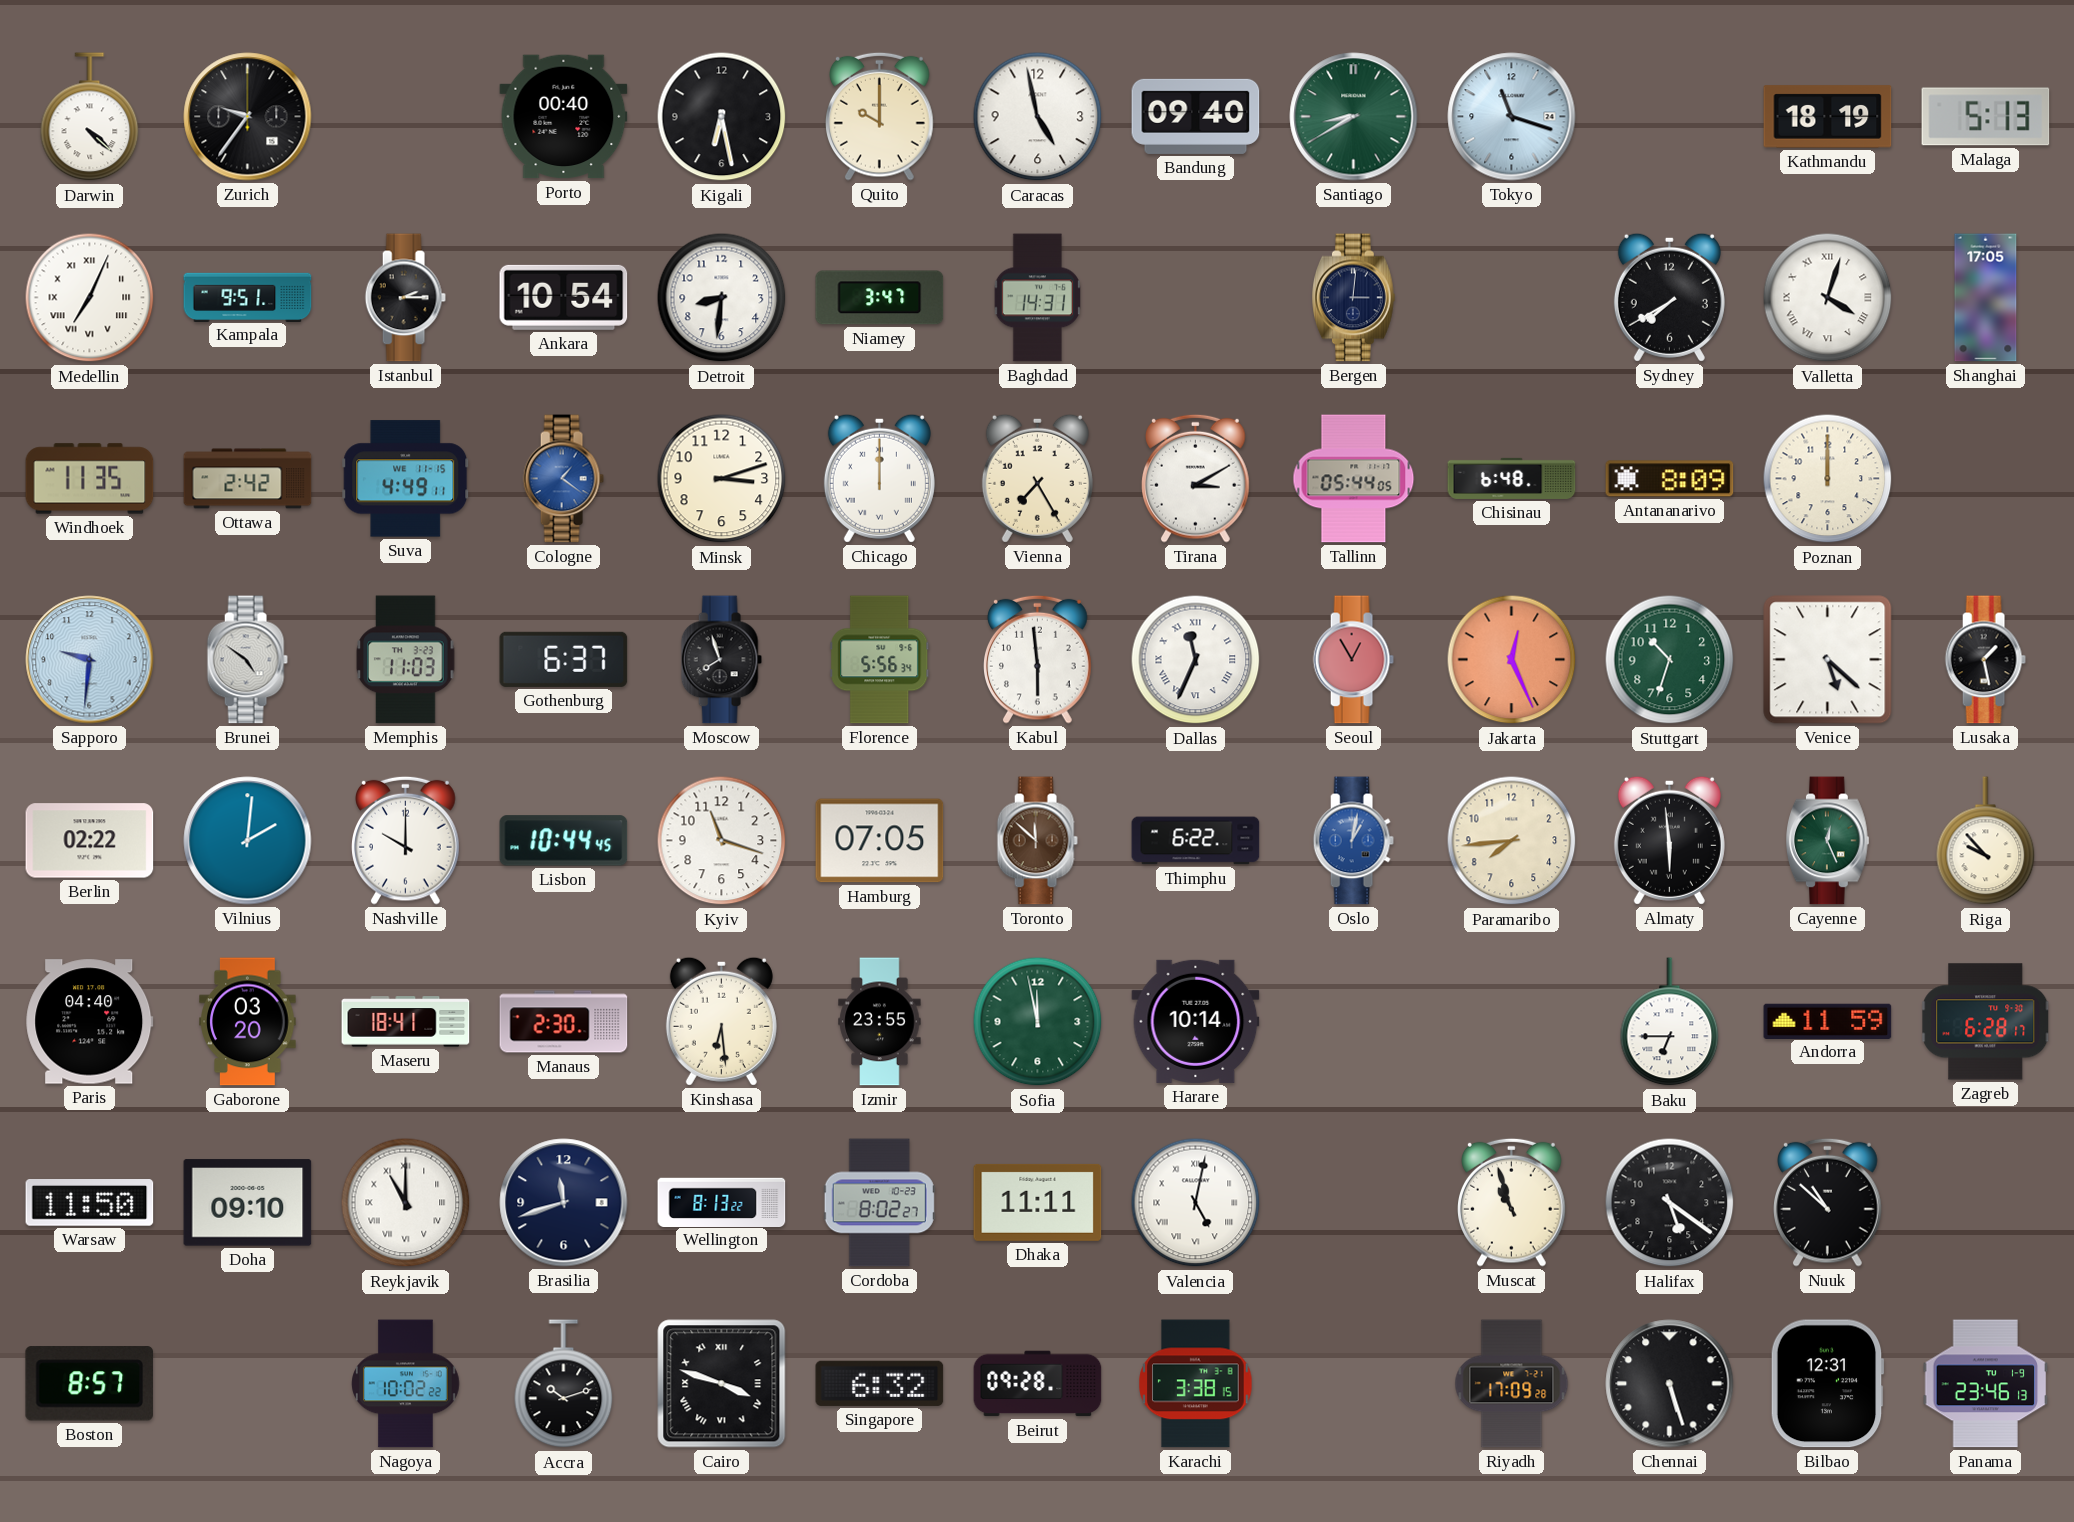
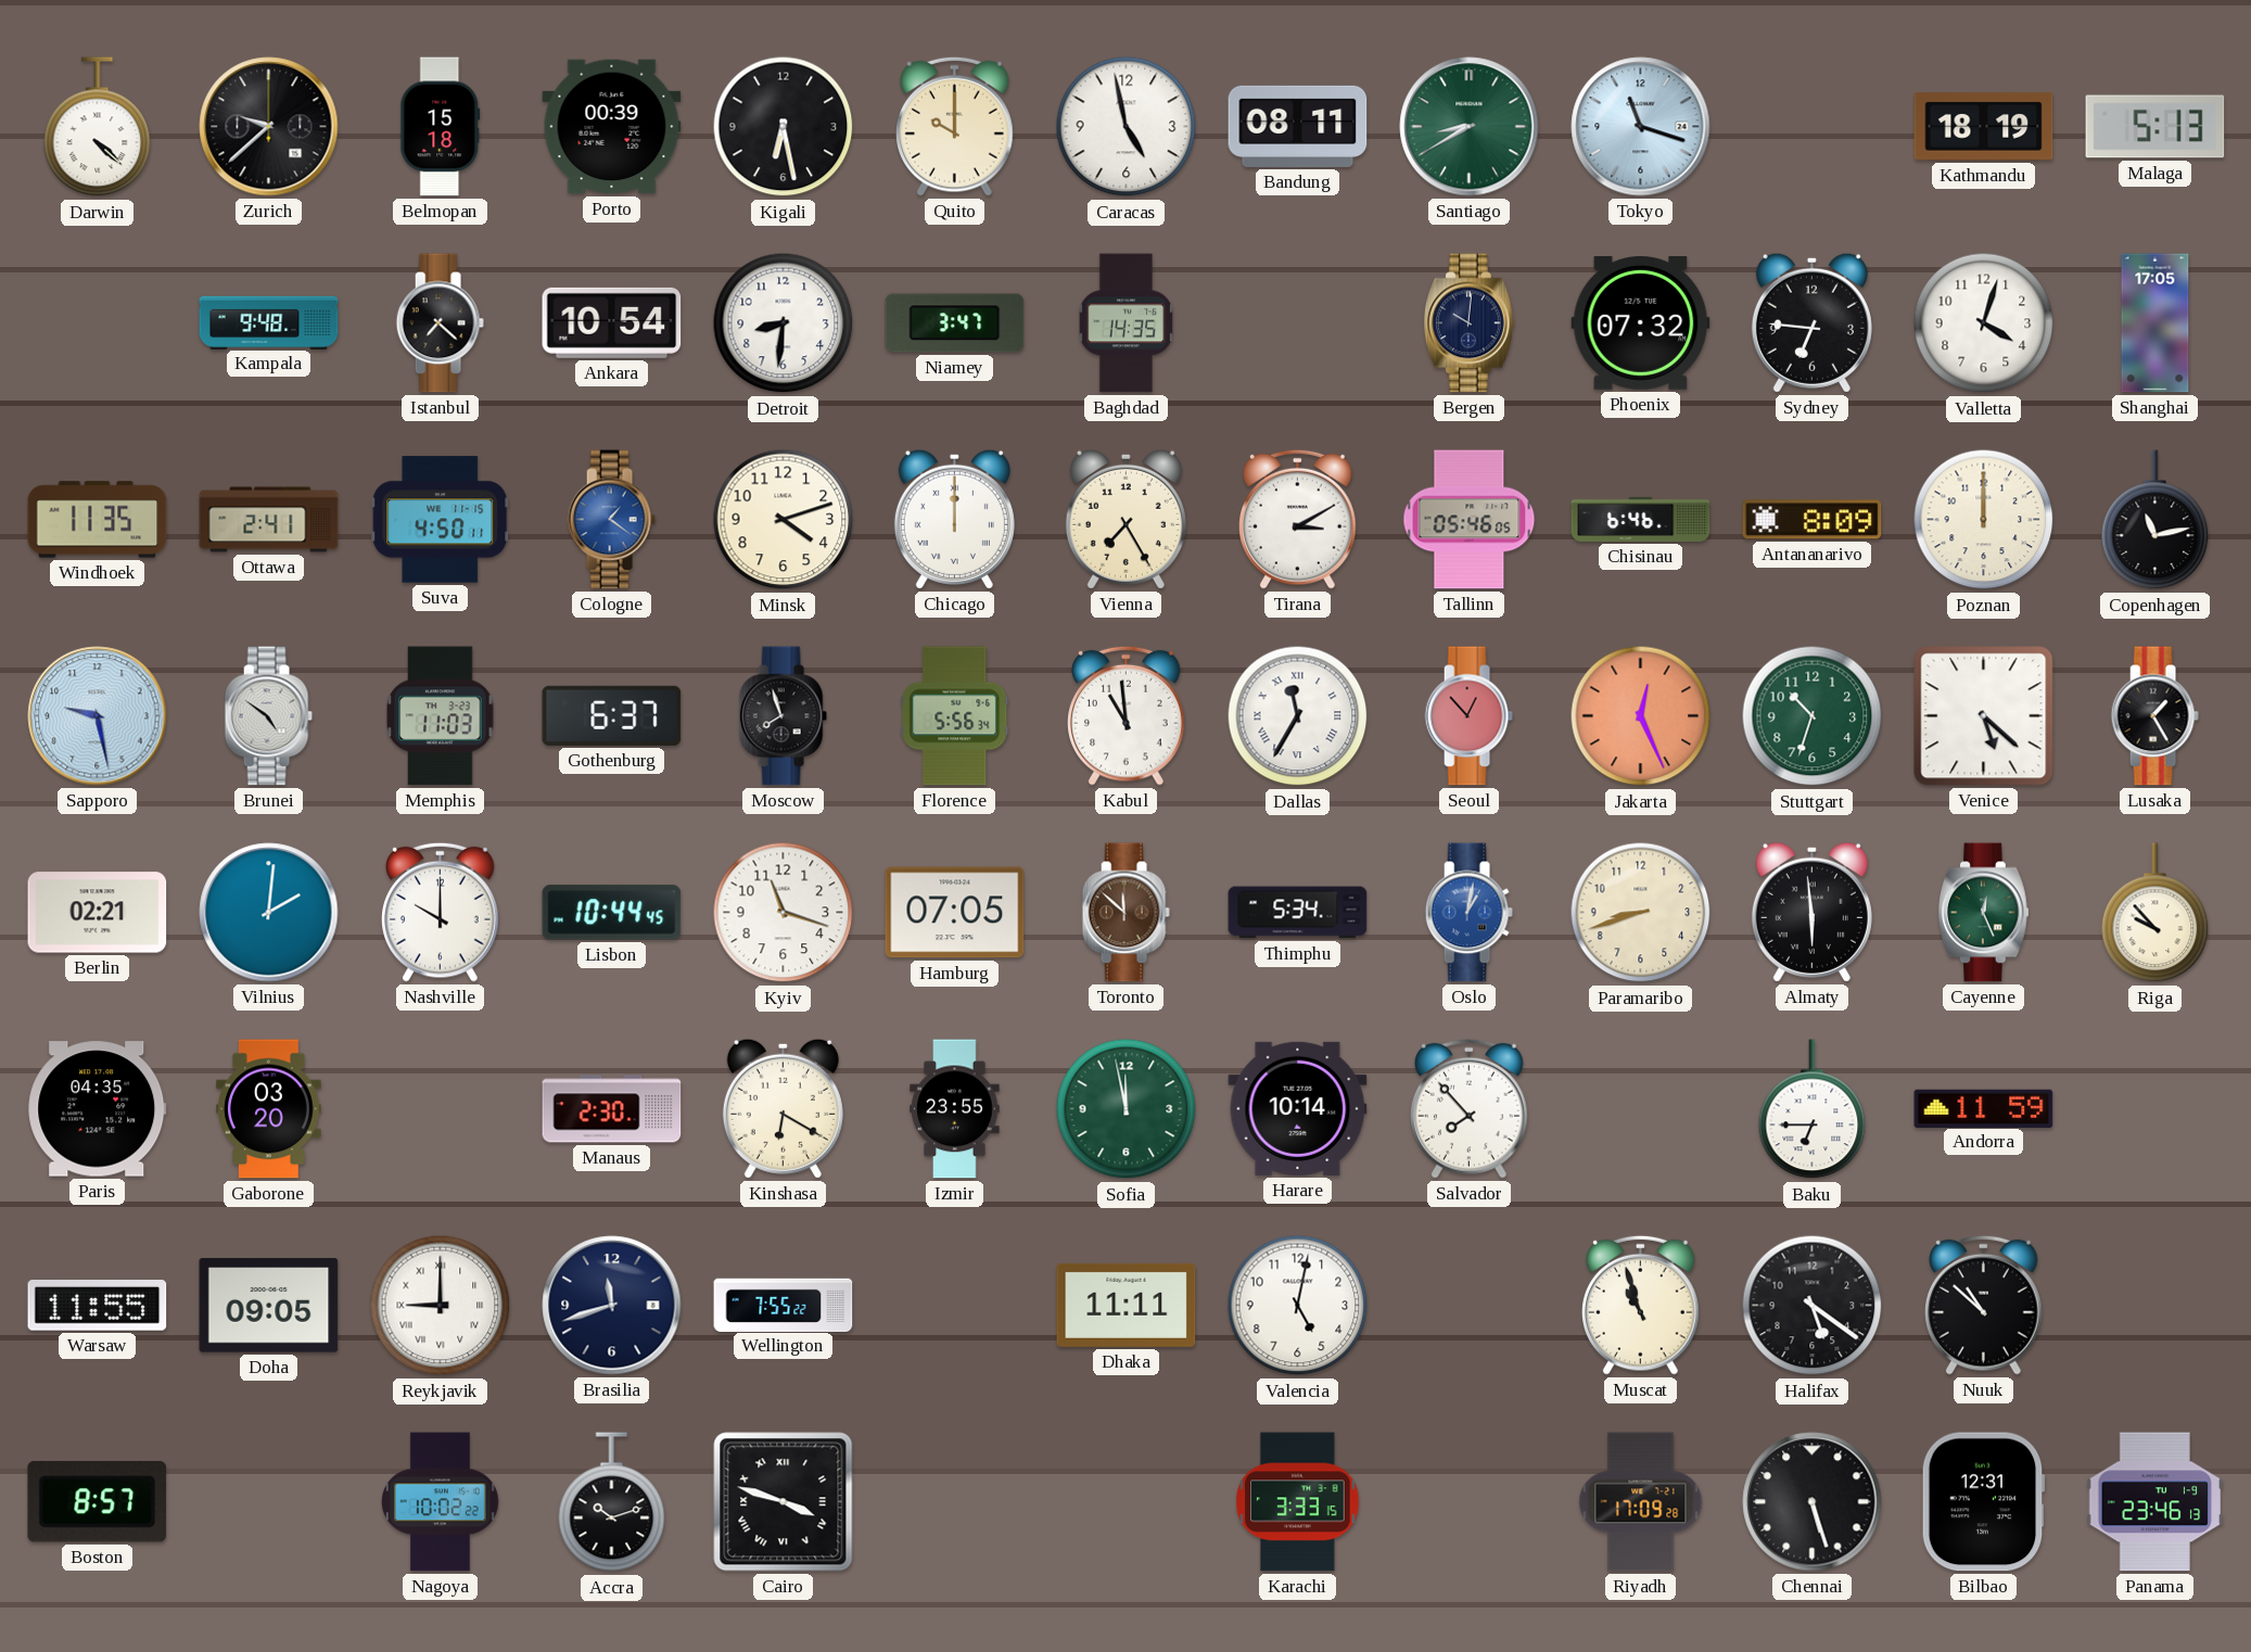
Zurich: 9:36 -> 9:38
Belmopan: none -> 15:18
Porto: 00:40 -> 00:39
Bandung: 09:40 -> 08:11
Medellin: 7:04 -> none
Kampala: 9:51 -> 9:48
Istanbul: 2:15 -> 7:22
Baghdad: 14:31 -> 14:35
Bergen: 3:01 -> 10:01
Phoenix: none -> 07:32
Sydney: 7:40 -> 6:46
Valletta numerals: Roman -> Arabic
Ottawa: 2:42 -> 2:41
Suva: 4:49 -> 4:50
Minsk: 3:12 -> 4:12
Tallinn: 05:44 -> 05:46
Chisinau: 6:48 -> 6:46
Copenhagen: none -> 11:13
Sapporo: 9:31 -> 9:28
Kabul: 5:59 -> 10:59
Dallas: 11:34 -> 11:35
Seoul: 12:55 -> 12:53
Lusaka: 1:28 -> 1:25
Berlin: 02:22 -> 02:21
Thimphu: 6:22 -> 5:34
Paramaribo: 7:44 -> 8:42
Paris: 04:40 -> 04:35
Maseru: 18:41 -> none
Kinshasa: 6:29 -> 6:20
Salvador: none -> 7:53
Zagreb: 6:28 -> none
Warsaw: 11:50 -> 11:55
Doha: 09:10 -> 09:05
Reykjavik: 11:00 -> 9:00
Wellington: 8:13 -> 7:55
Cordoba: 8:02 -> none
Valencia numerals: Roman -> Arabic
Singapore: 6:32 -> none
Beirut: 09:28 -> none
Karachi: 3:38 -> 3:33
